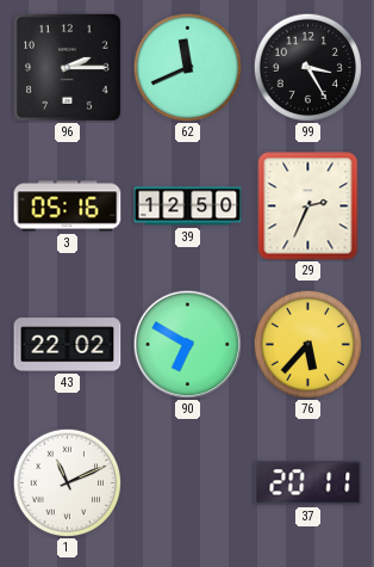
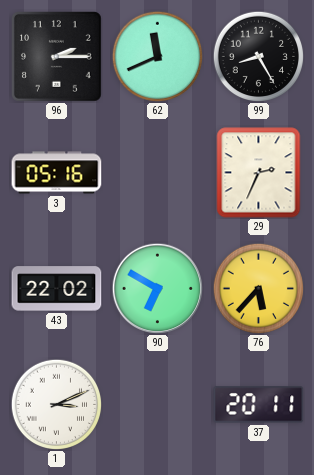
99: 3:25 -> 8:25
39: 12:50 -> none
1: 11:11 -> 3:11
